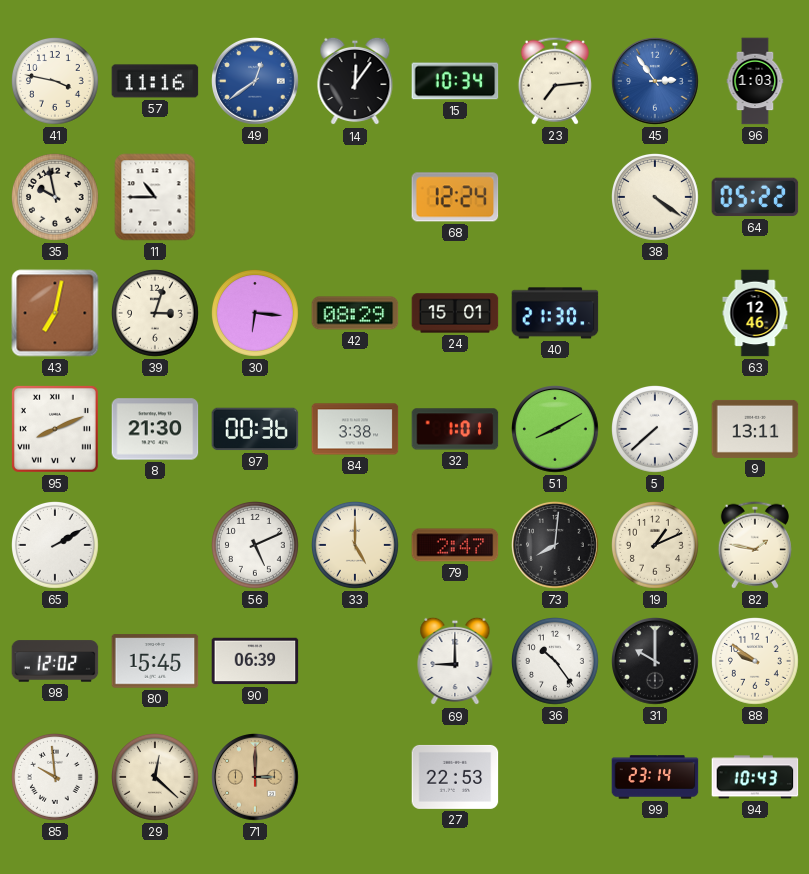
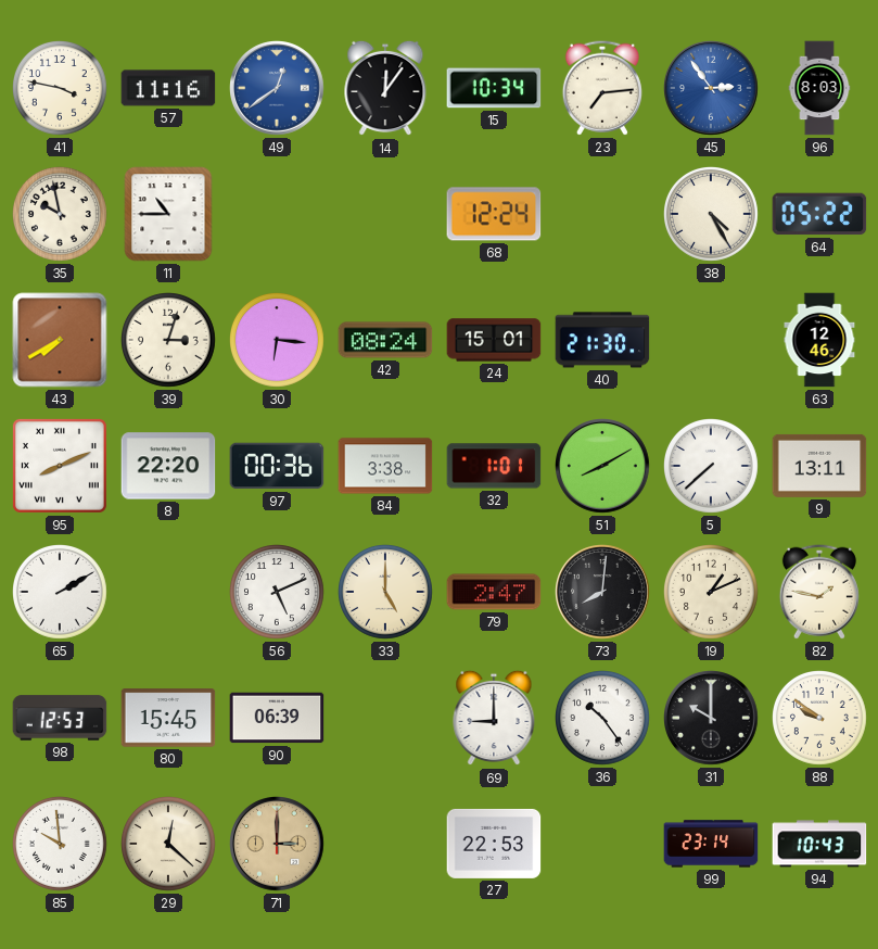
96: 1:03 -> 8:03
38: 4:21 -> 4:25
43: 7:02 -> 7:40
42: 08:29 -> 08:24
8: 21:30 -> 22:20
98: 12:02 -> 12:53
